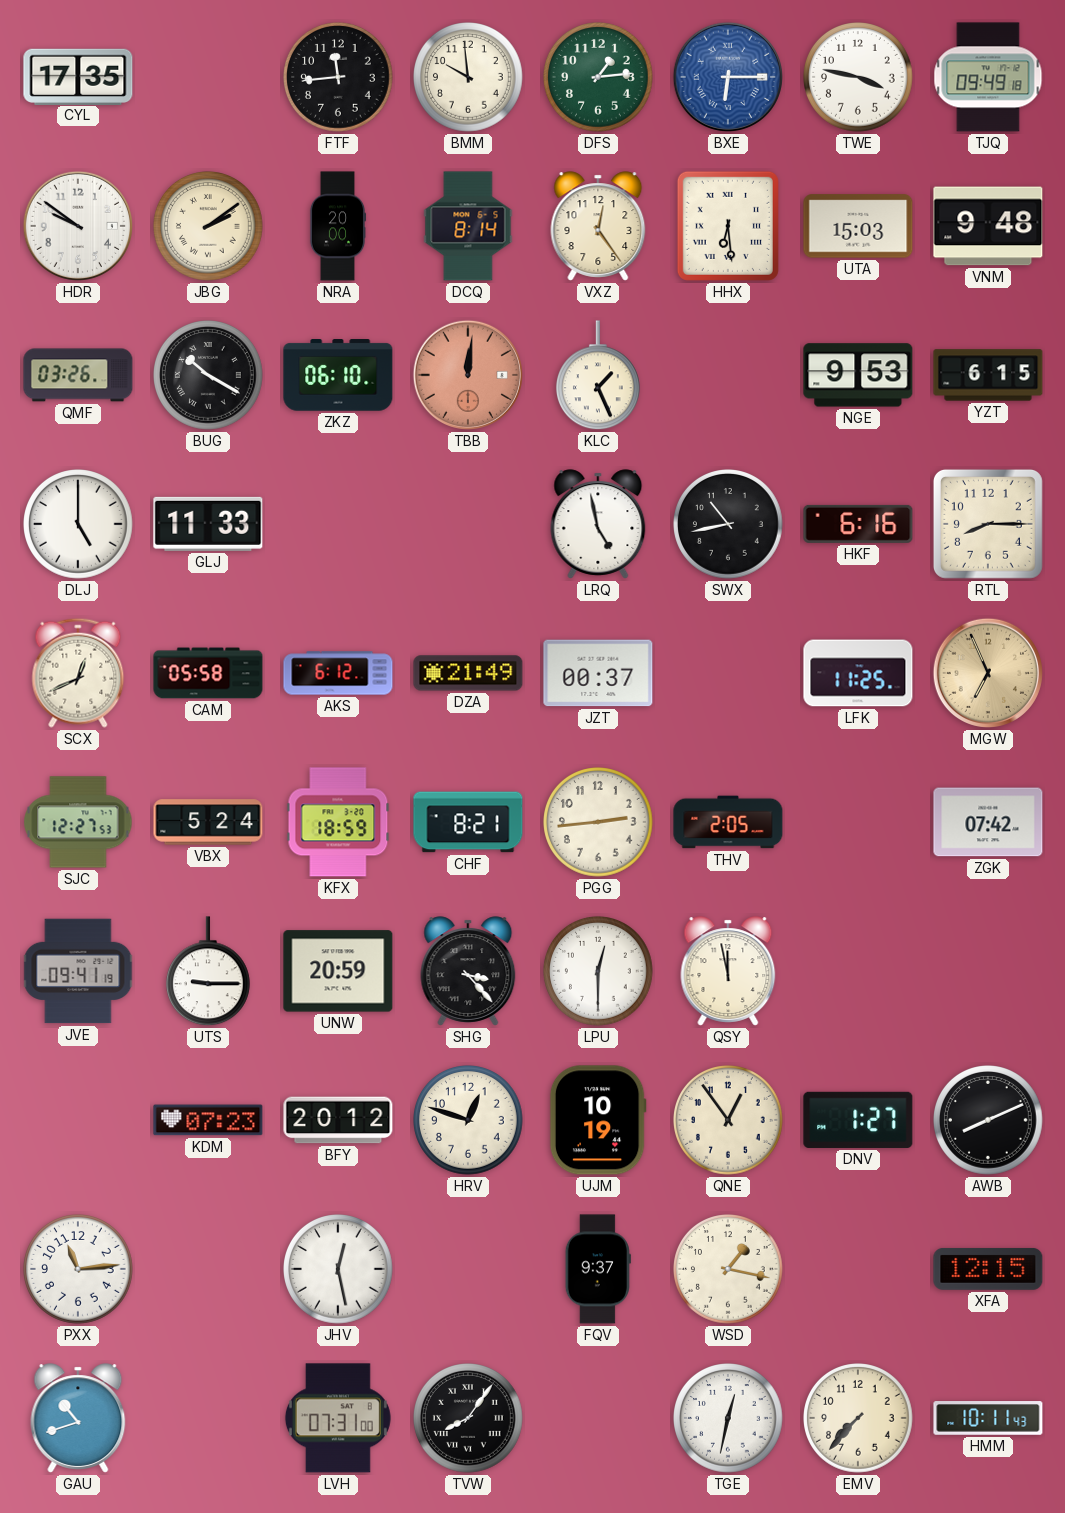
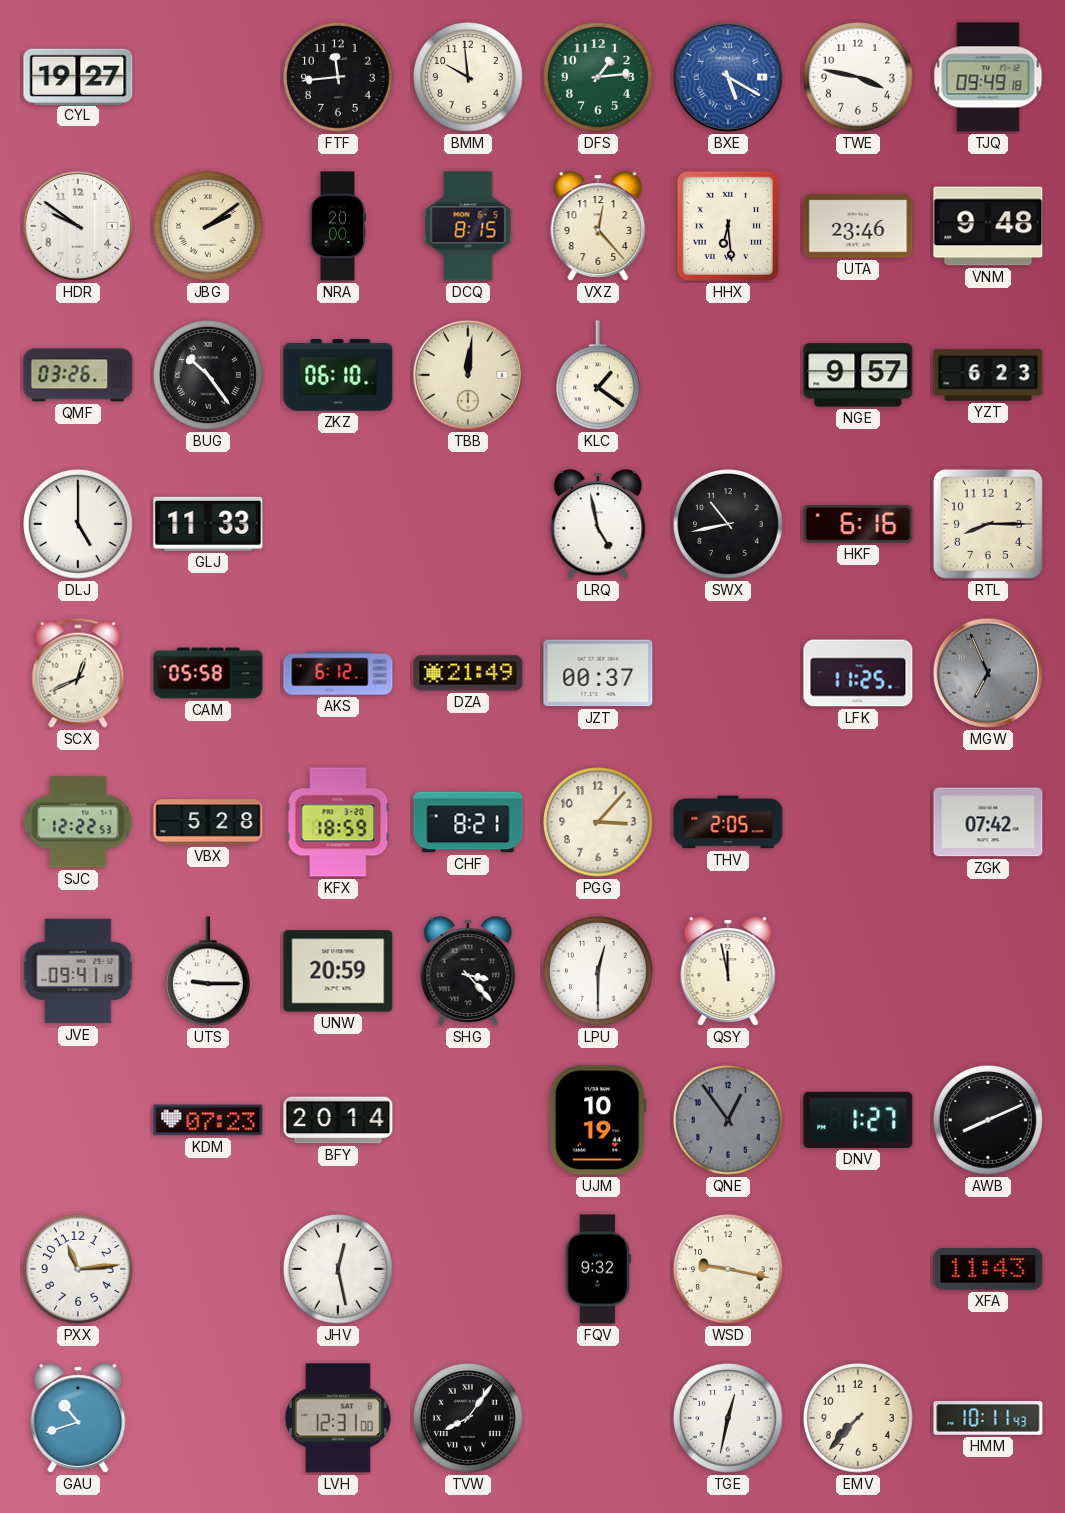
CYL: 17:35 -> 19:27
BXE: 6:15 -> 5:20
DCQ: 8:14 -> 8:15
VXZ: 12:24 -> 12:23
UTA: 15:03 -> 23:46
BUG: 10:20 -> 10:24
TBB dial: salmon -> cream
KLC: 1:26 -> 1:21
NGE: 9:53 -> 9:57
YZT: 6:15 -> 6:23
MGW dial: champagne -> grey
SJC: 12:27 -> 12:22
VBX: 5:24 -> 5:28
PGG: 2:44 -> 3:07
BFY: 20:12 -> 20:14
HRV: 12:48 -> none
QNE dial: cream -> grey
FQV: 9:37 -> 9:32
WSD: 1:17 -> 9:17
XFA: 12:15 -> 11:43
LVH: 07:31 -> 12:31
